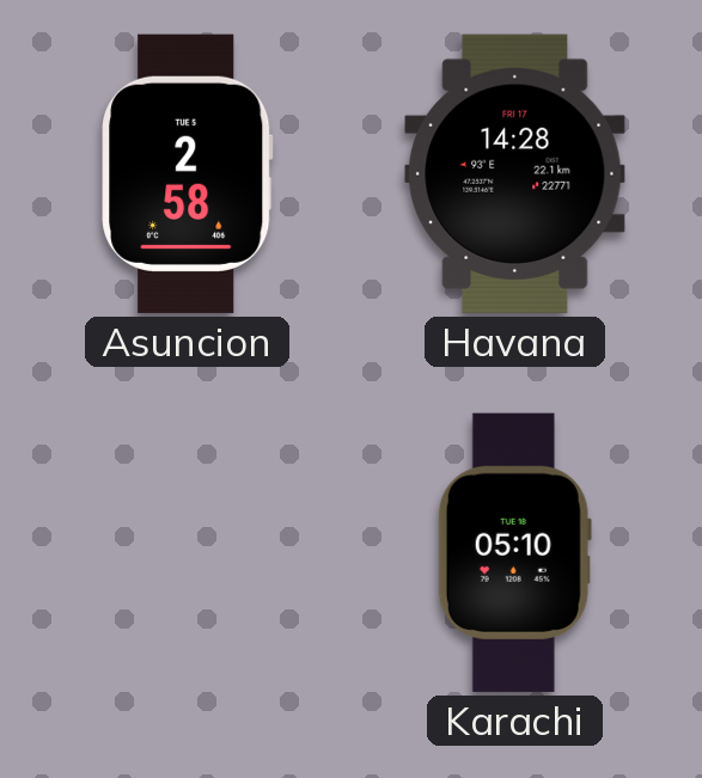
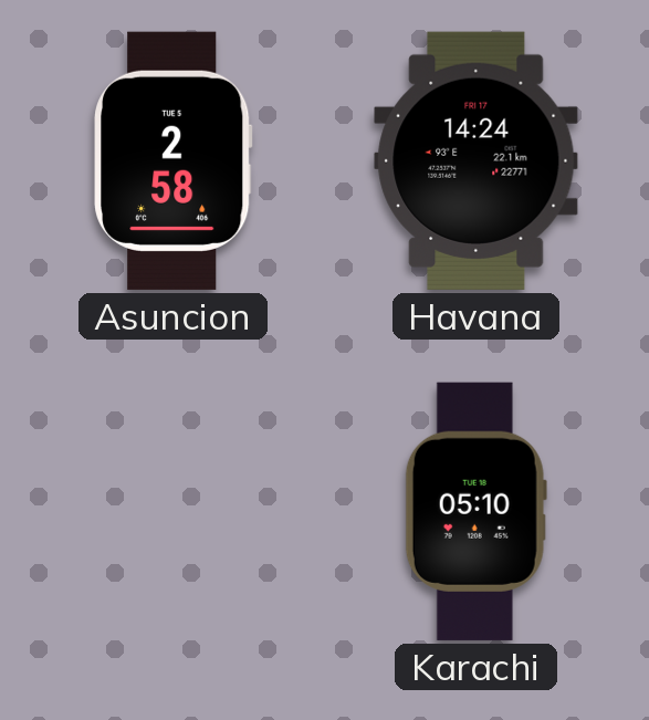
Havana: 14:28 -> 14:24
